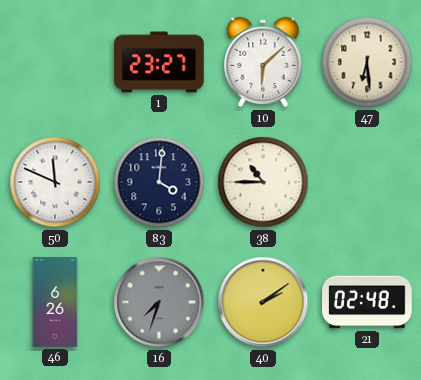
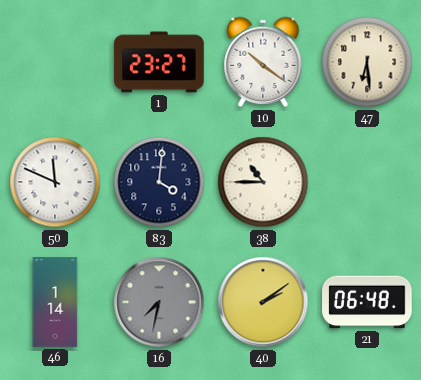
10: 6:08 -> 10:21
46: 6:26 -> 1:14
16: 7:33 -> 7:32
21: 02:48 -> 06:48
